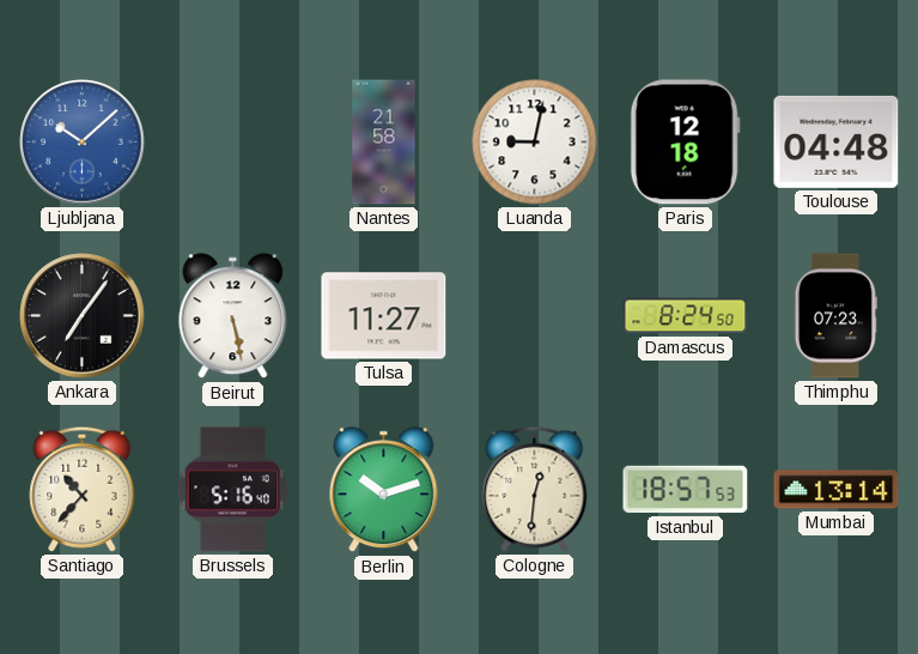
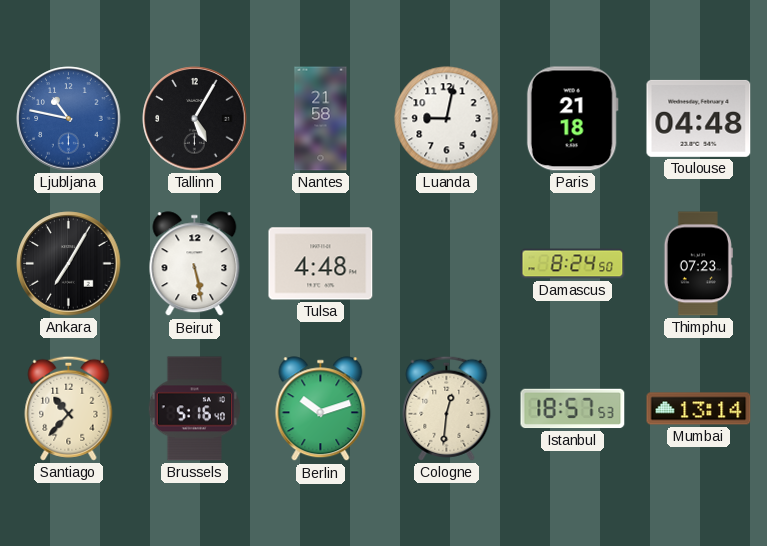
Ljubljana: 10:08 -> 10:47
Tallinn: none -> 5:05
Paris: 12:18 -> 21:18
Ankara: 7:06 -> 7:05
Tulsa: 11:27 -> 4:48
